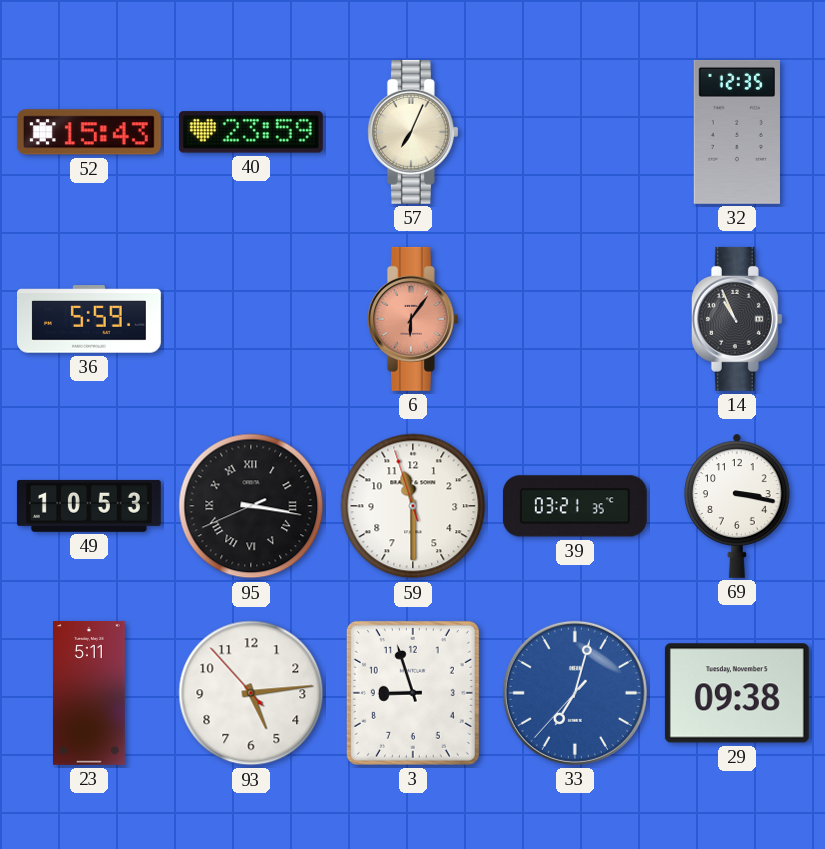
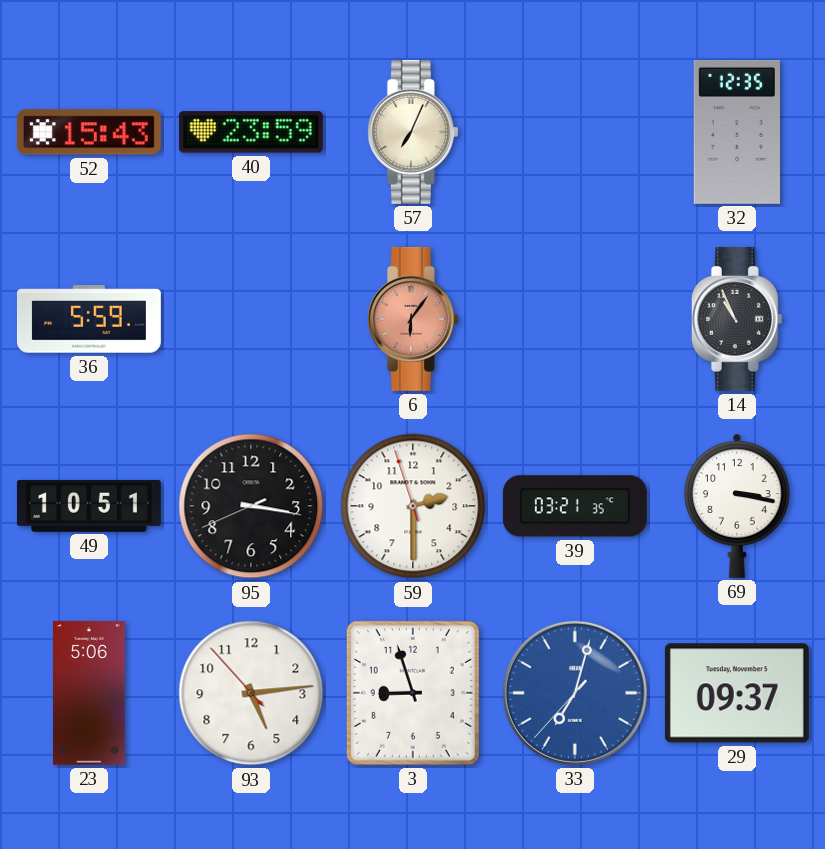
49: 10:53 -> 10:51
95 numerals: Roman -> Arabic
59: 11:29 -> 2:29
23: 5:11 -> 5:06
29: 09:38 -> 09:37
